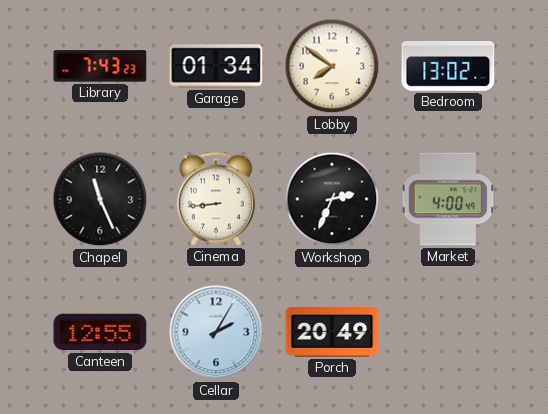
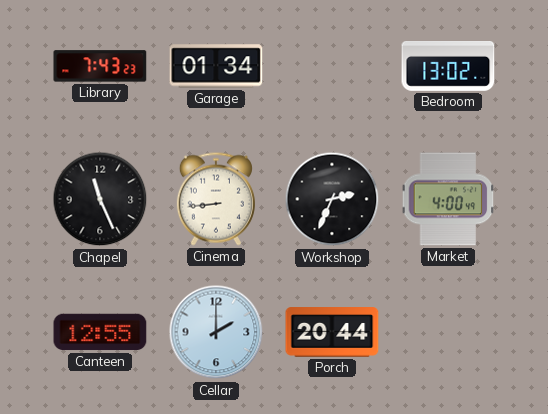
Lobby: 7:51 -> none
Cellar: 2:05 -> 2:00
Porch: 20:49 -> 20:44
